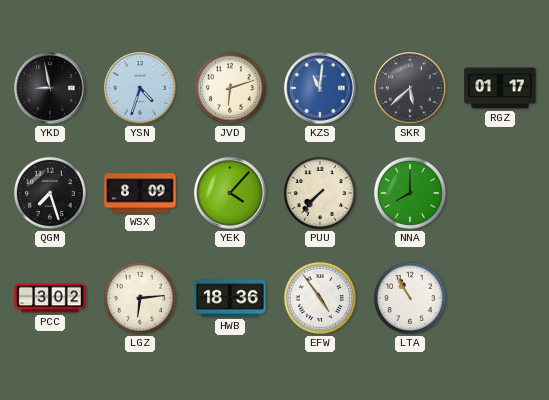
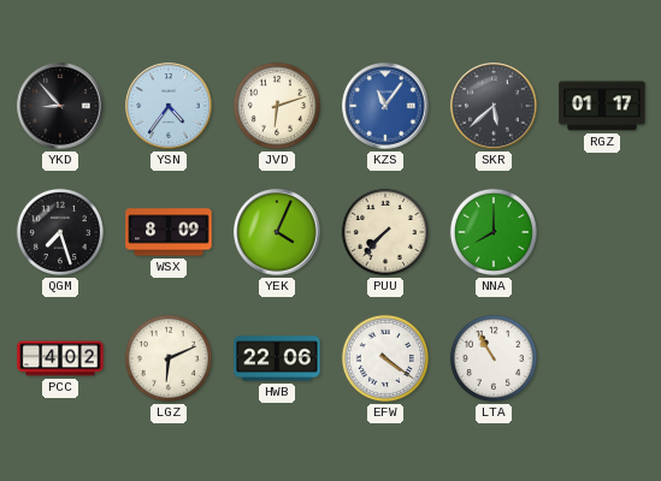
YKD: 8:58 -> 8:53
YSN: 4:33 -> 4:36
KZS: 11:01 -> 11:06
YEK: 4:07 -> 4:04
PCC: 3:02 -> 4:02
LGZ: 6:14 -> 6:11
HWB: 18:36 -> 22:06
EFW: 4:54 -> 4:21
